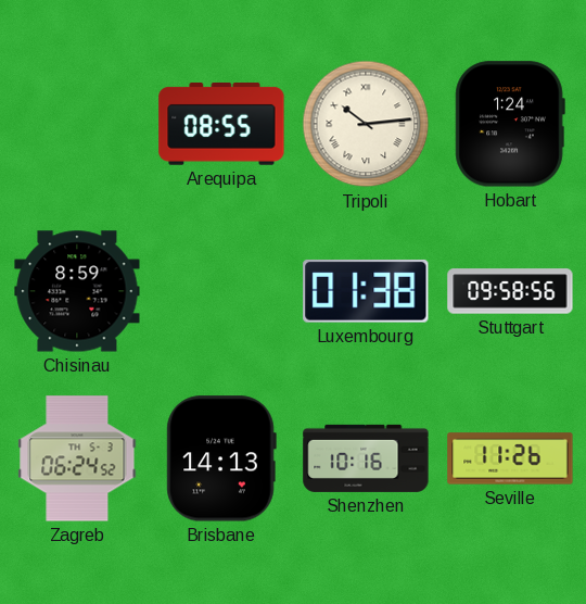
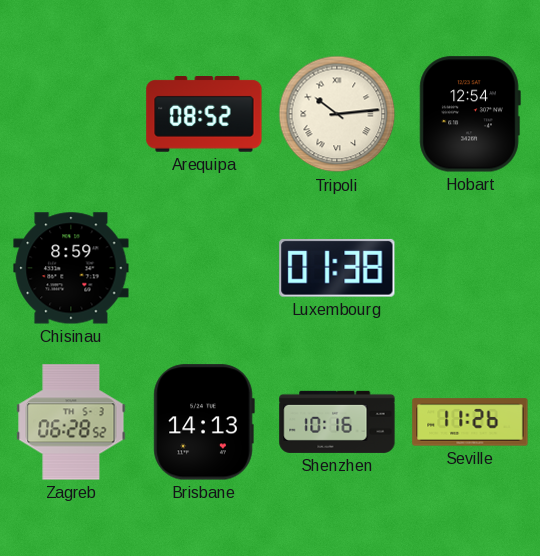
Arequipa: 08:55 -> 08:52
Hobart: 1:24 -> 12:54
Stuttgart: 09:58 -> none
Zagreb: 06:24 -> 06:28
